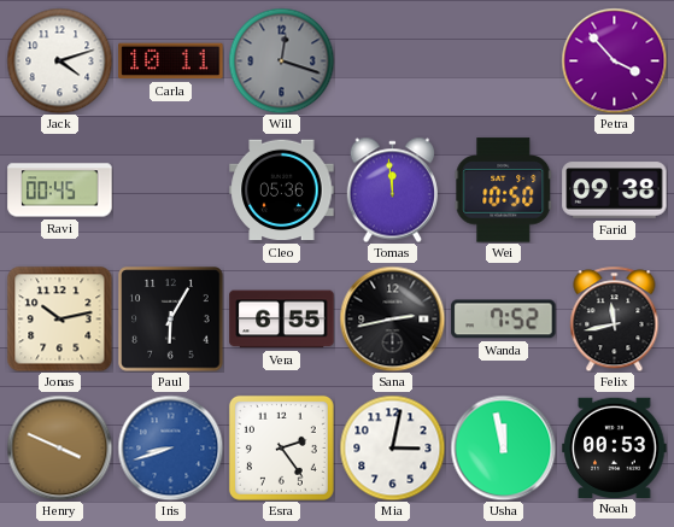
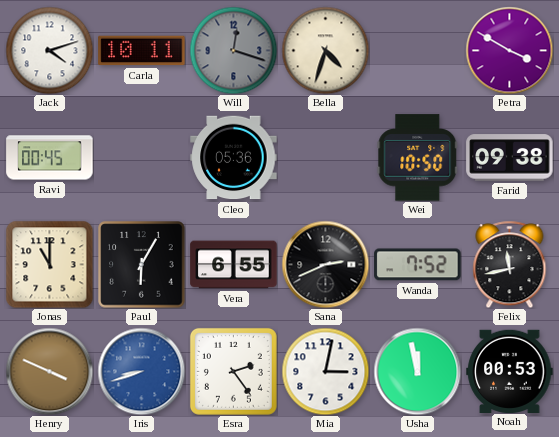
Bella: none -> 4:33
Petra: 3:53 -> 3:50
Tomas: 11:59 -> none
Jonas: 10:13 -> 11:00
Sana: 2:43 -> 2:41
